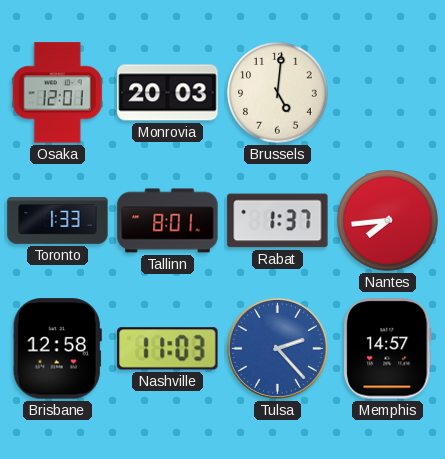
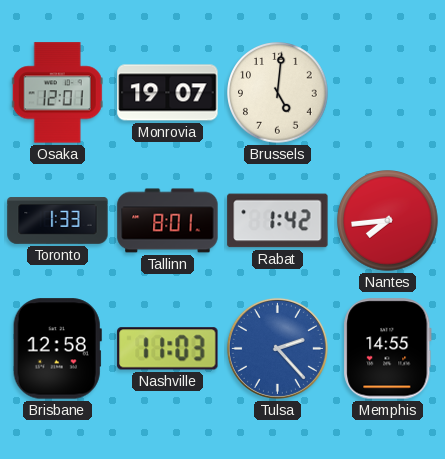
Monrovia: 20:03 -> 19:07
Rabat: 1:37 -> 1:42
Memphis: 14:57 -> 14:55
